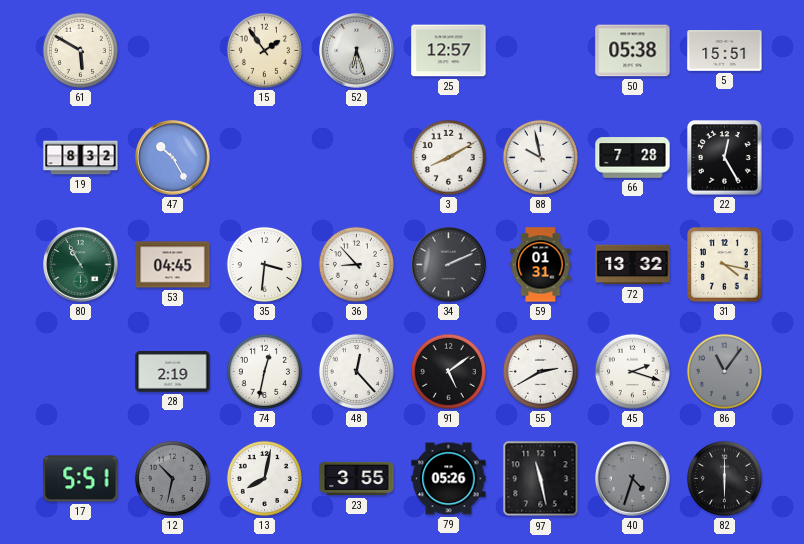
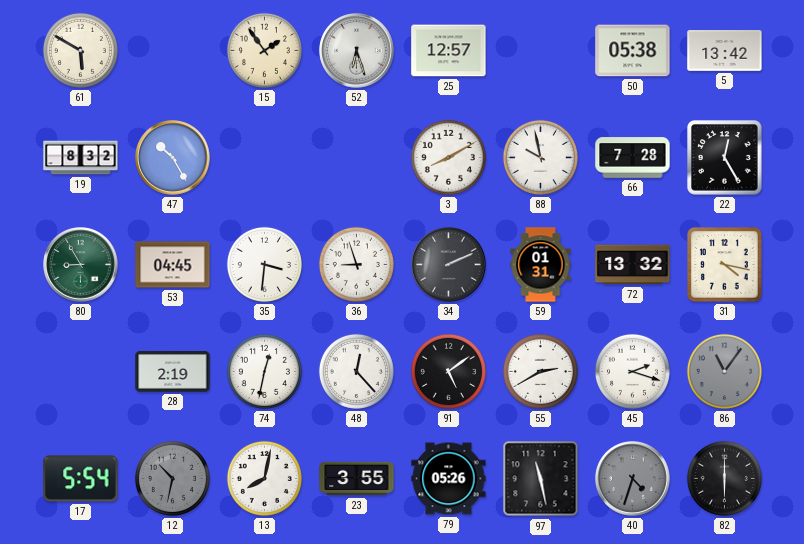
5: 15:51 -> 13:42
80: 10:55 -> 8:55
36: 8:53 -> 8:57
17: 5:51 -> 5:54
